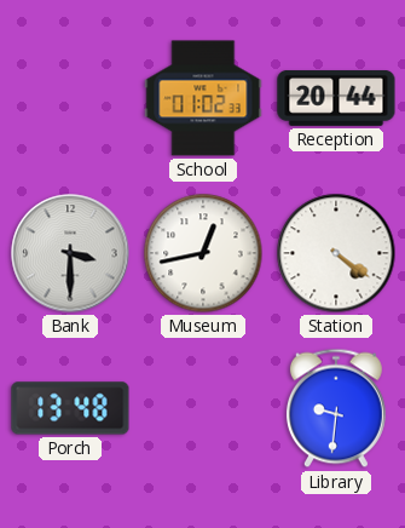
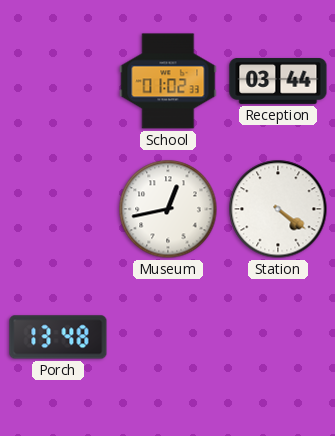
Reception: 20:44 -> 03:44
Bank: 3:30 -> none
Library: 9:31 -> none
